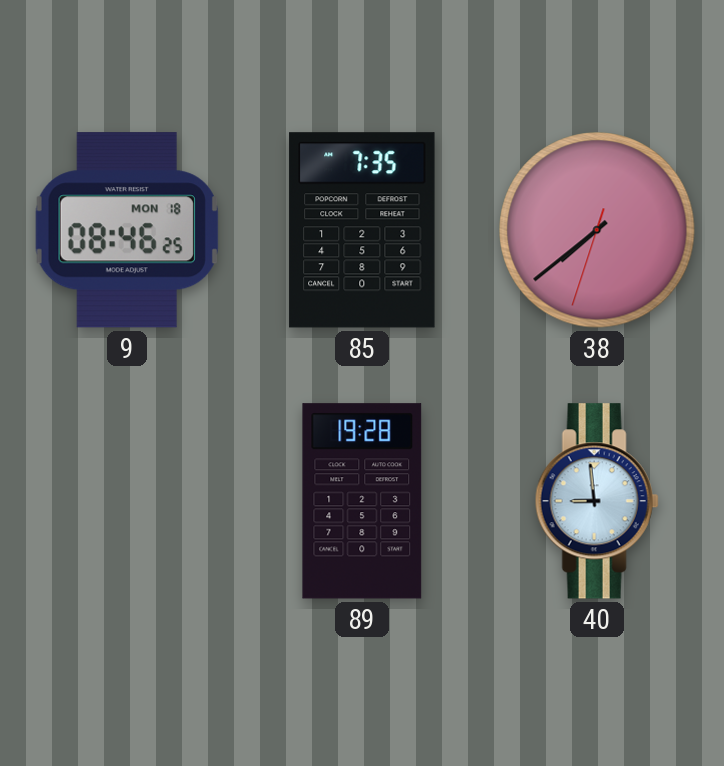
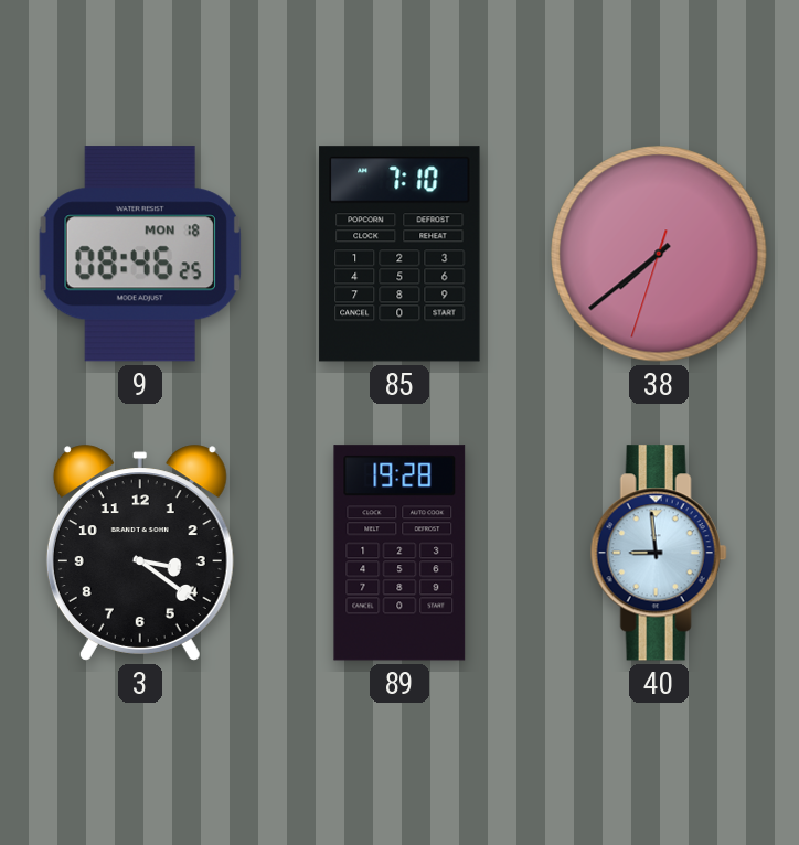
85: 7:35 -> 7:10
3: none -> 3:21
